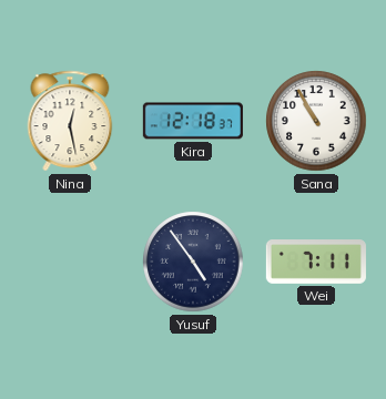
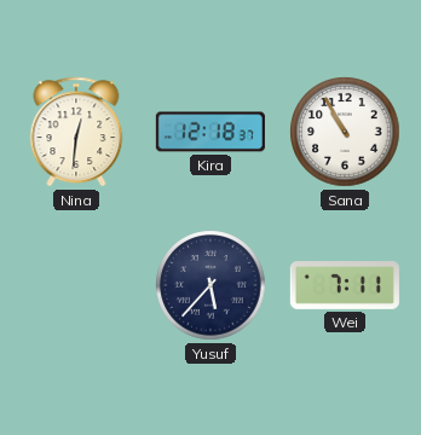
Nina: 12:28 -> 12:31
Yusuf: 4:54 -> 5:37
